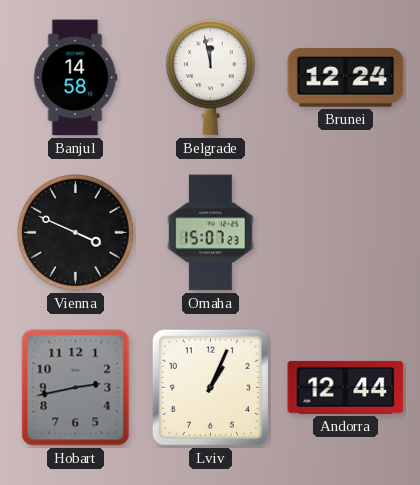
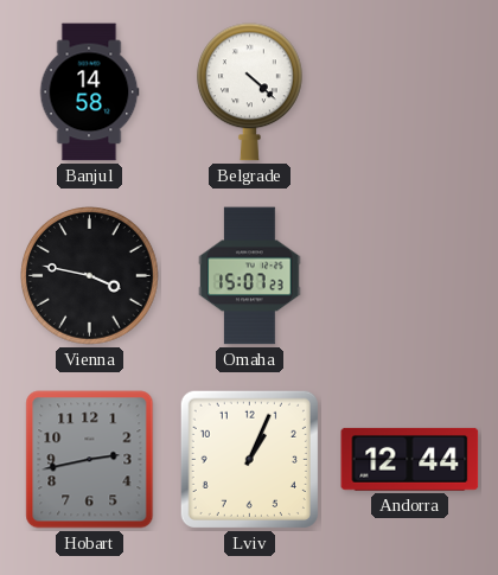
Belgrade: 11:58 -> 4:22
Brunei: 12:24 -> none
Vienna: 3:49 -> 3:47
